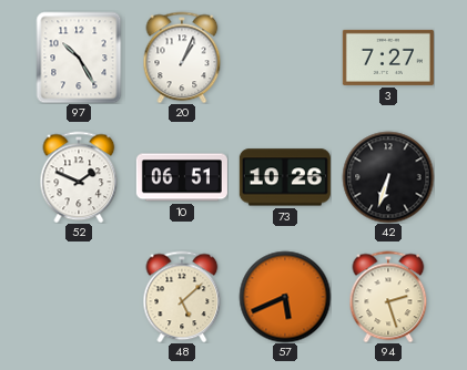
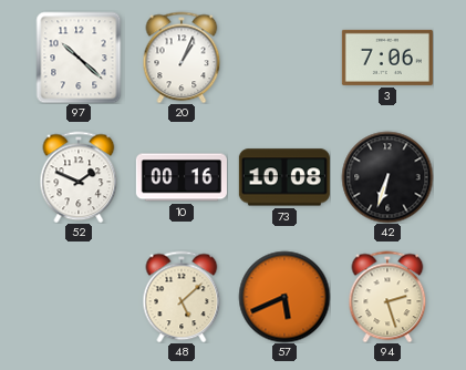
97: 10:25 -> 10:22
3: 7:27 -> 7:06
10: 06:51 -> 00:16
73: 10:26 -> 10:08
